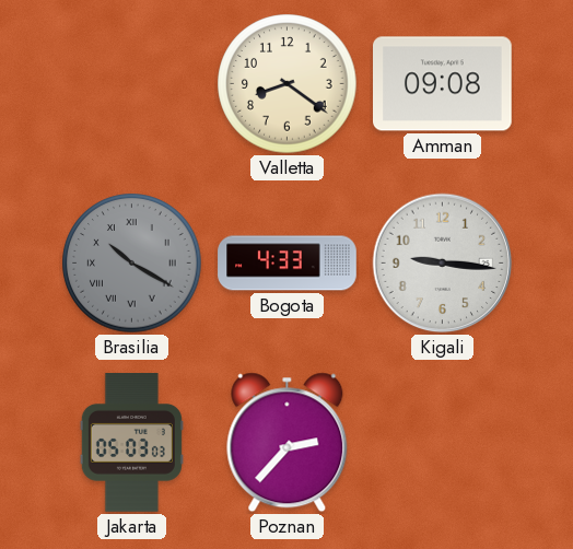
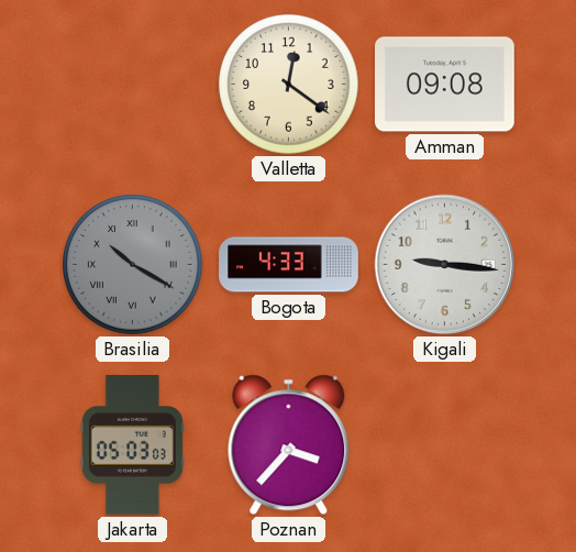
Valletta: 8:21 -> 12:21
Poznan: 2:37 -> 3:37
